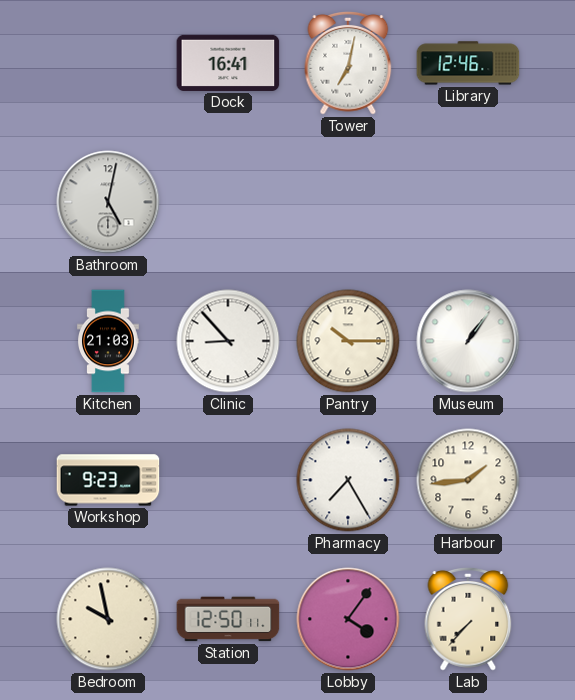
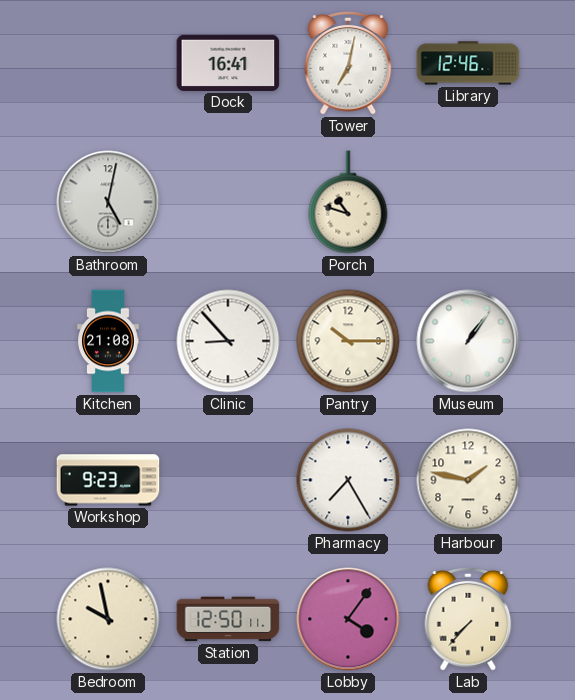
Porch: none -> 10:48
Kitchen: 21:03 -> 21:08
Harbour: 1:44 -> 1:47
